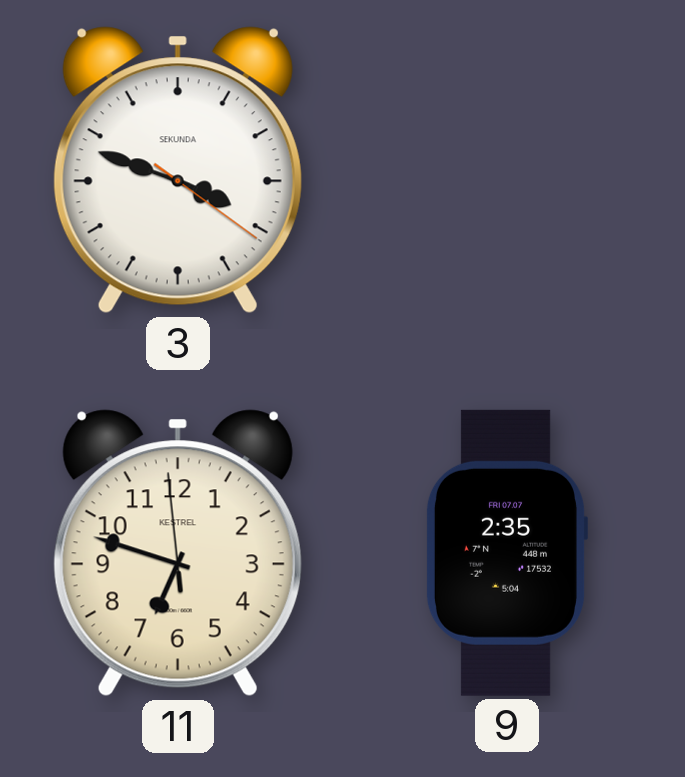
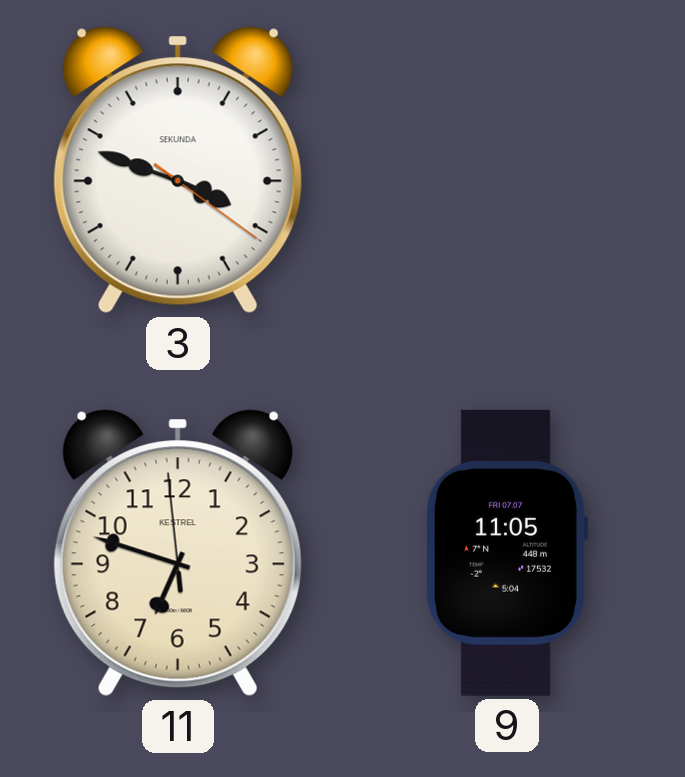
9: 2:35 -> 11:05
